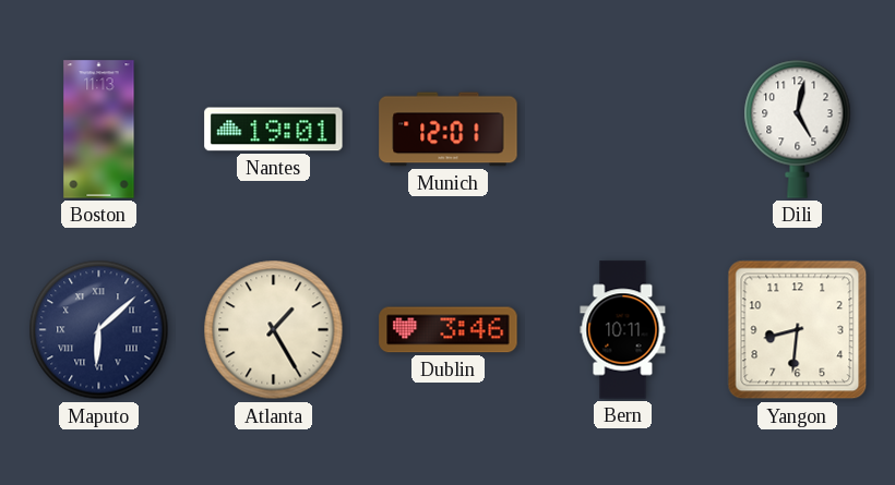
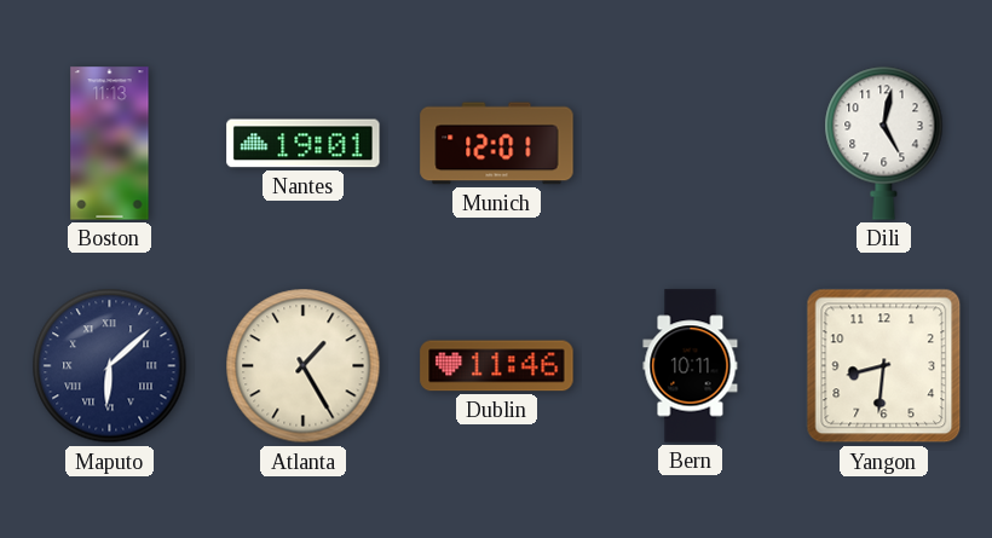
Dublin: 3:46 -> 11:46
